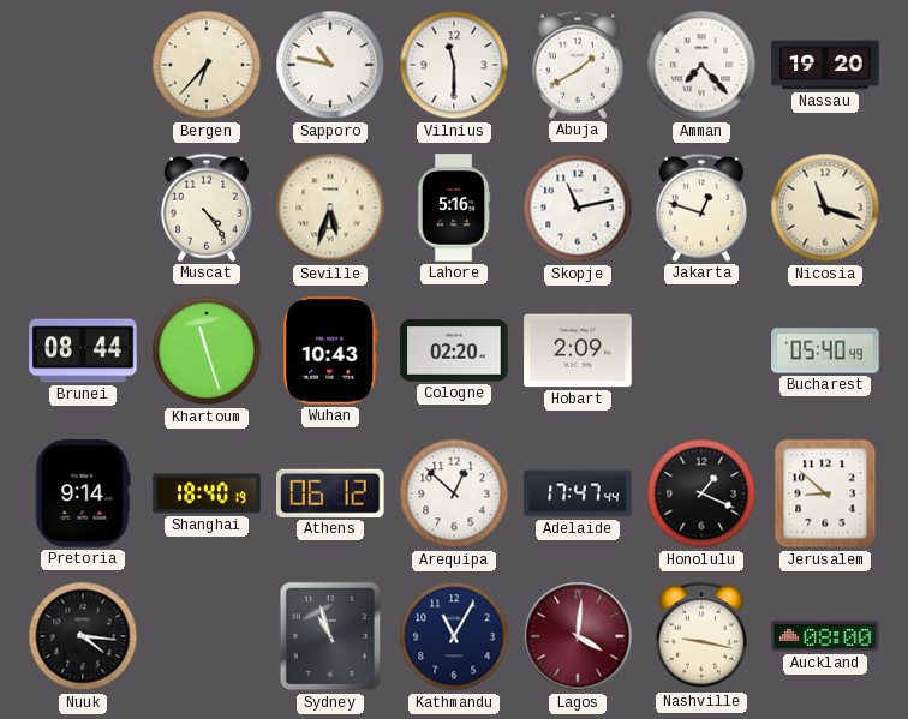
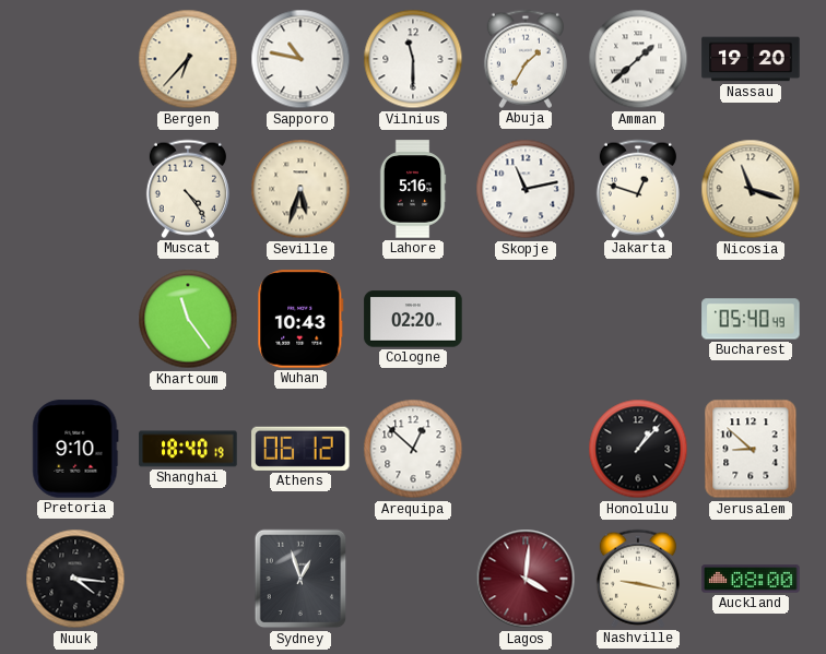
Abuja: 1:40 -> 1:35
Amman: 7:23 -> 1:38
Brunei: 08:44 -> none
Khartoum: 11:27 -> 11:24
Hobart: 2:09 -> none
Pretoria: 9:14 -> 9:10
Adelaide: 17:47 -> none
Honolulu: 1:19 -> 1:07
Sydney: 10:57 -> 12:57
Kathmandu: 11:05 -> none
